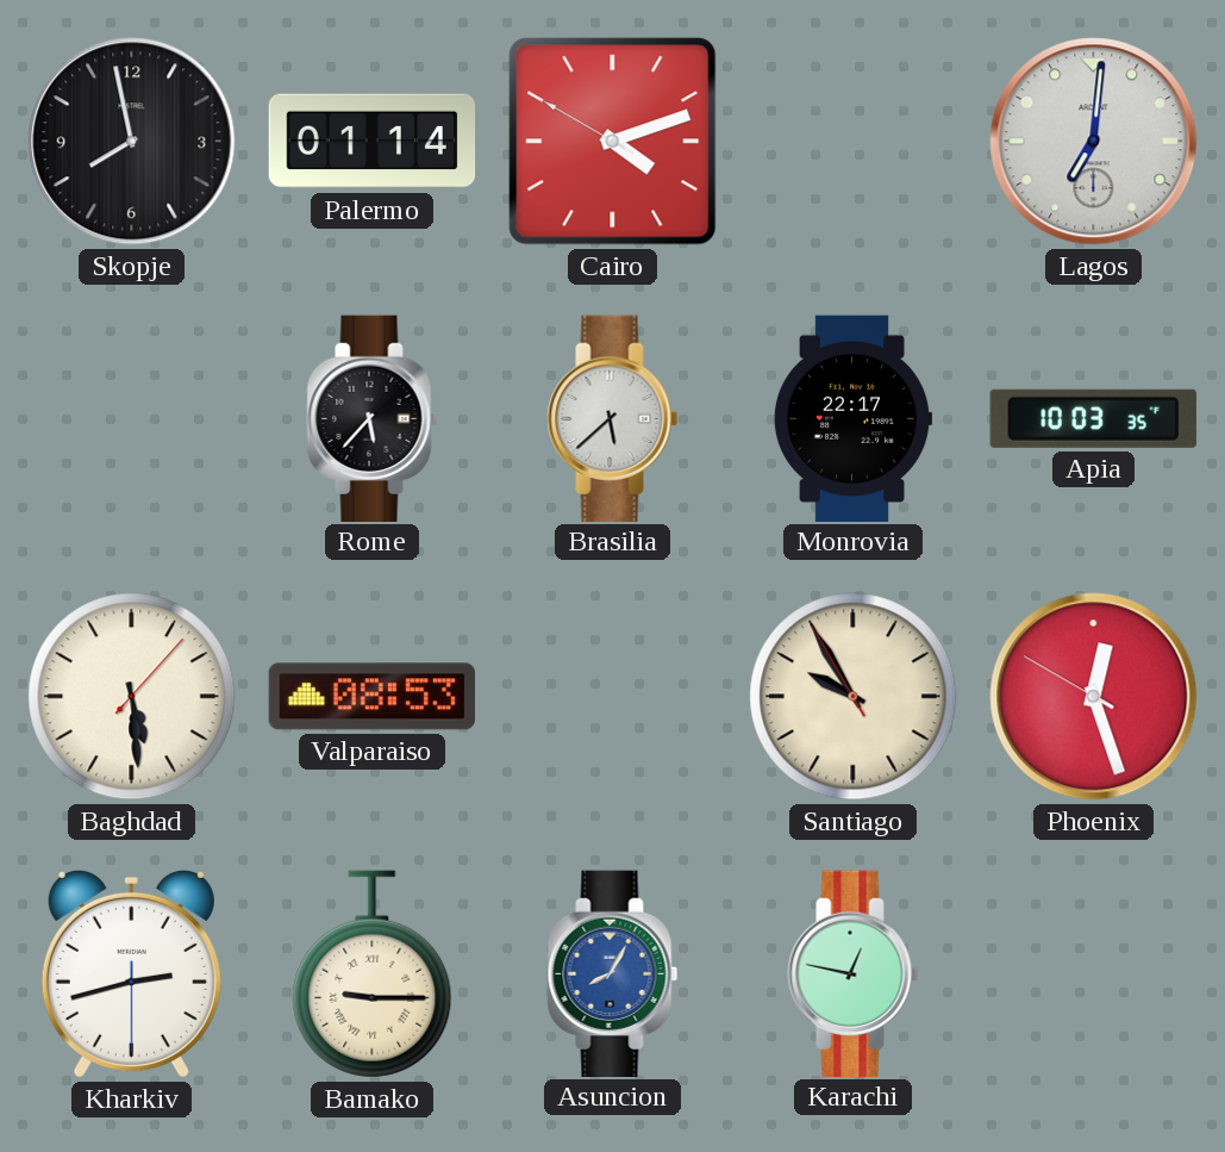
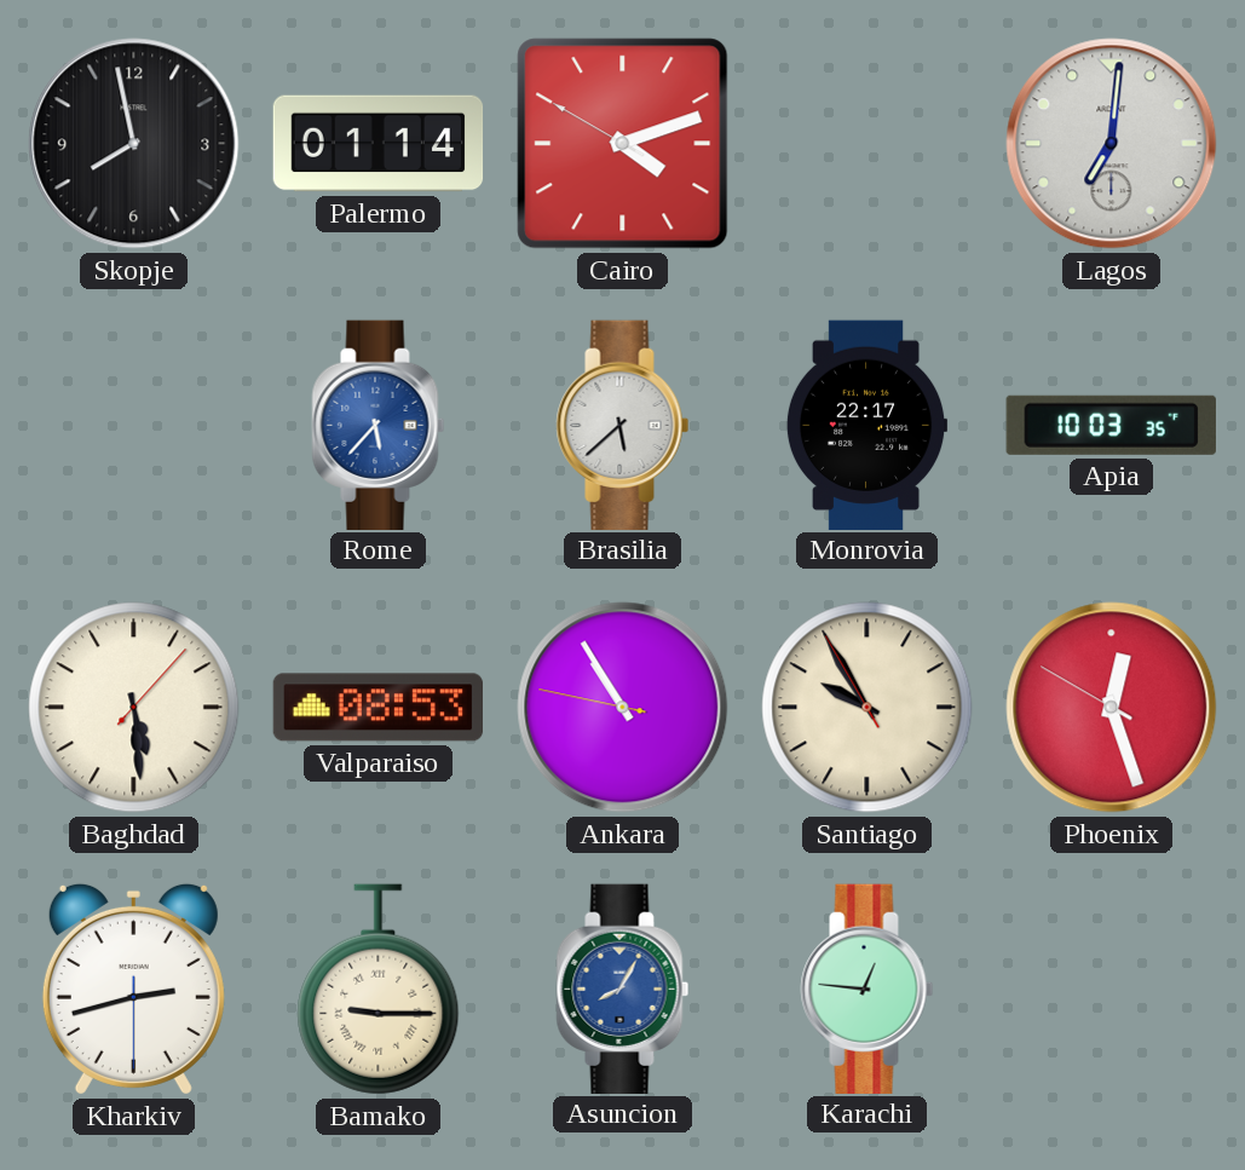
Rome dial: black -> blue
Ankara: none -> 10:54
Karachi: 12:47 -> 12:46
